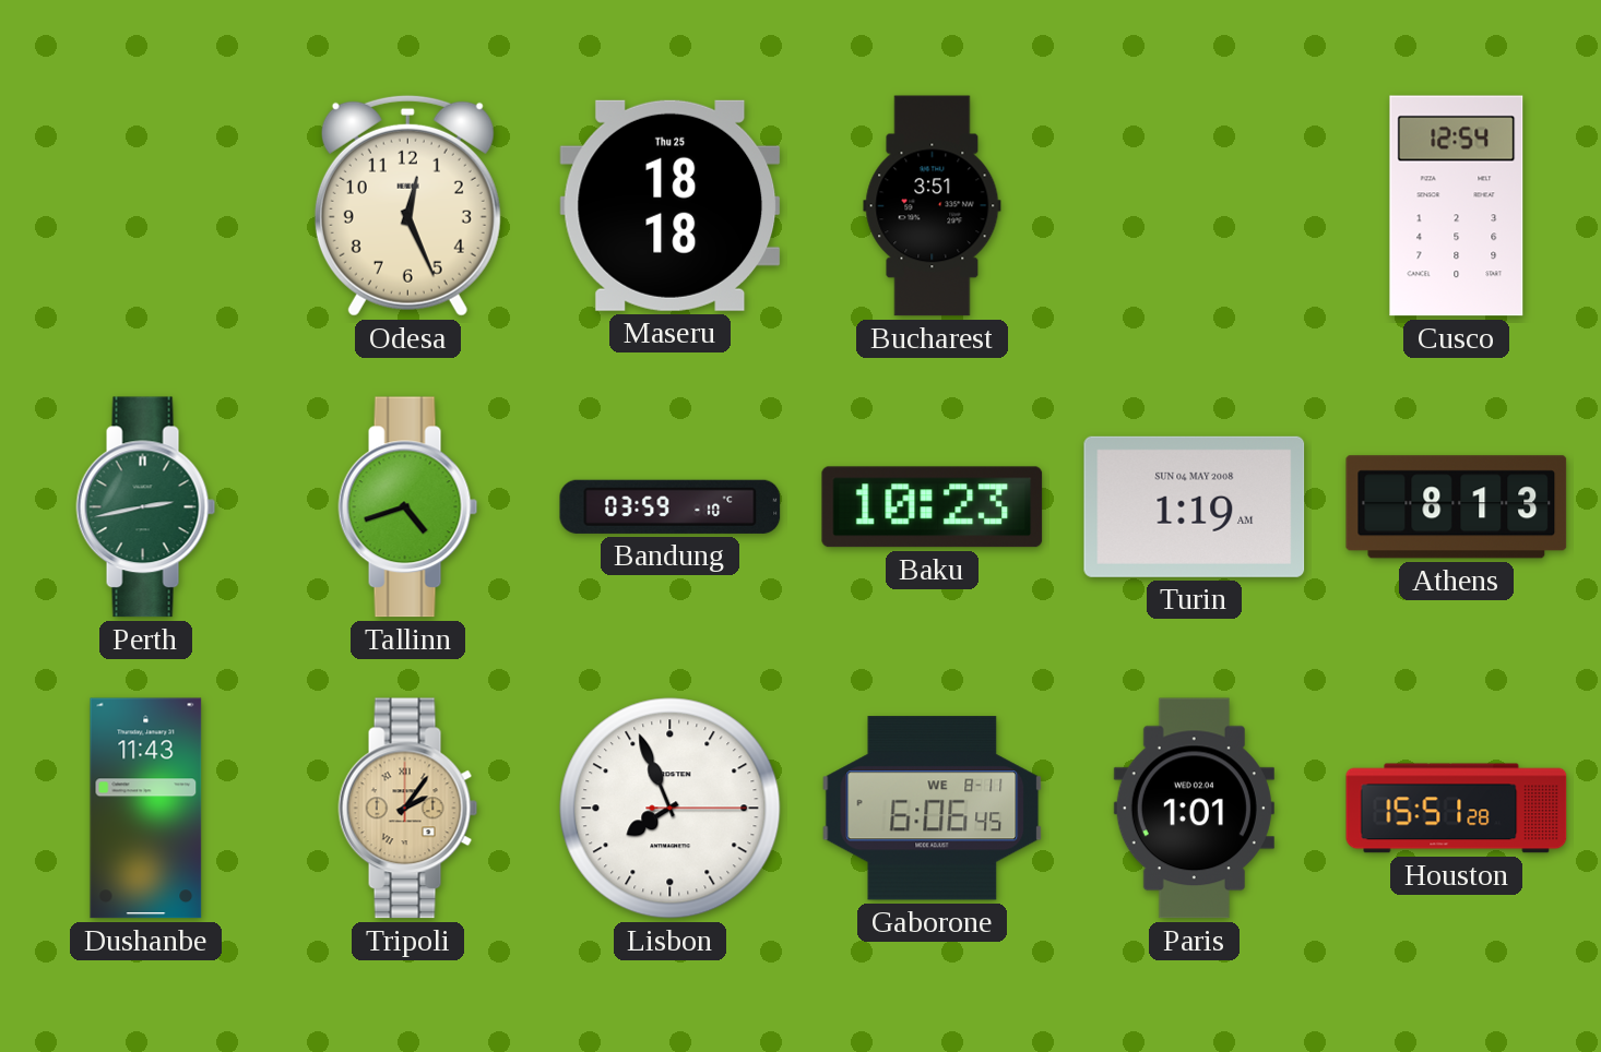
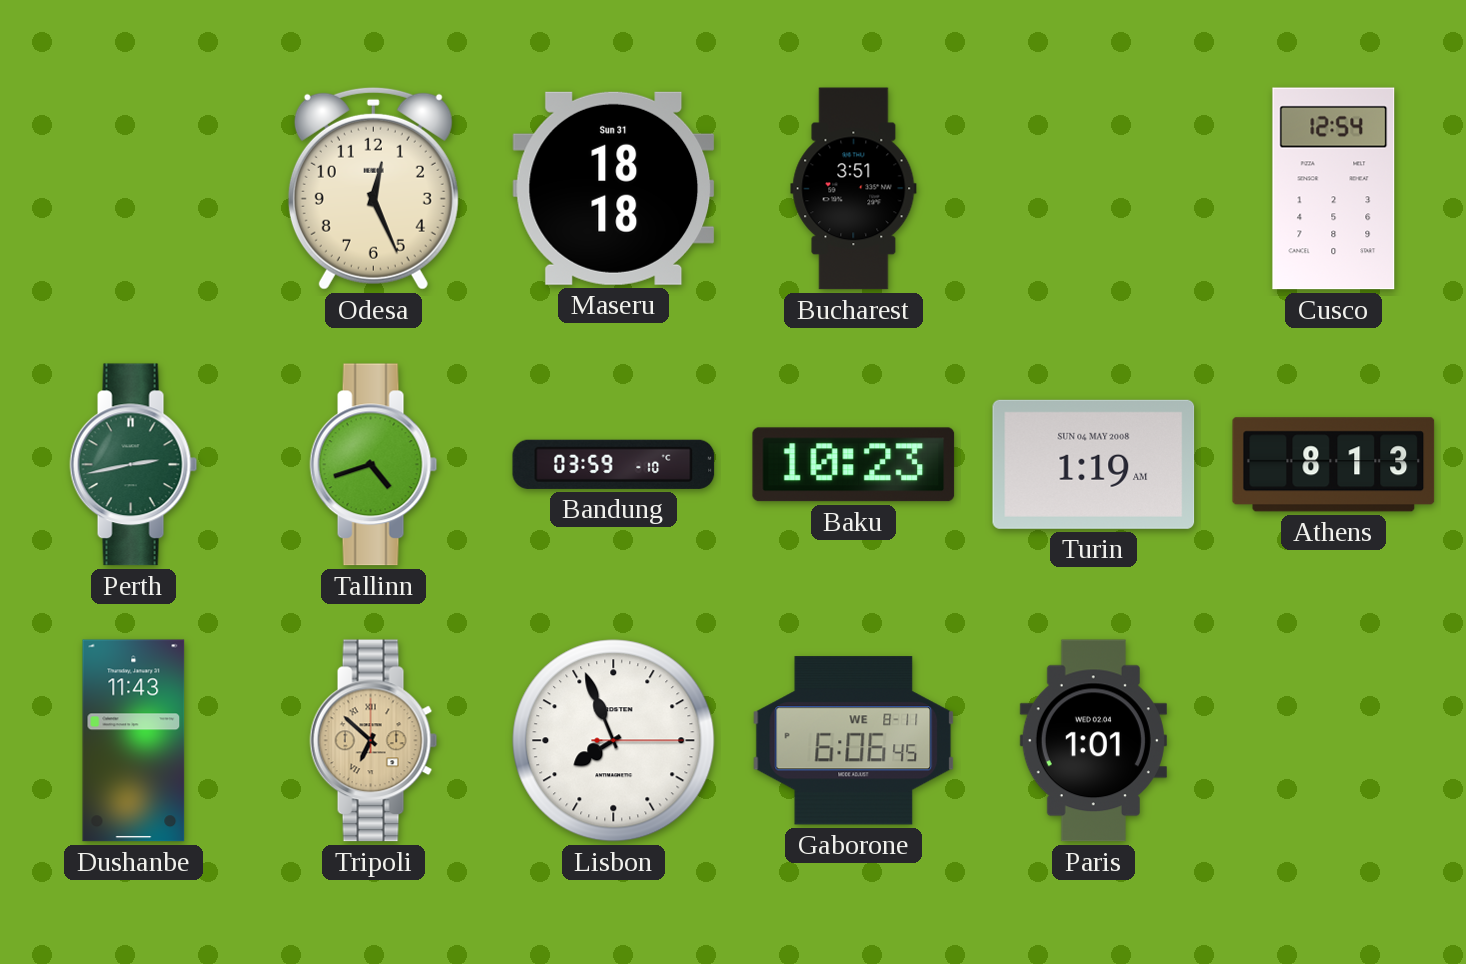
Maseru date: Thu 25 -> Sun 31
Tripoli: 2:06 -> 6:52
Houston: 15:51 -> none
